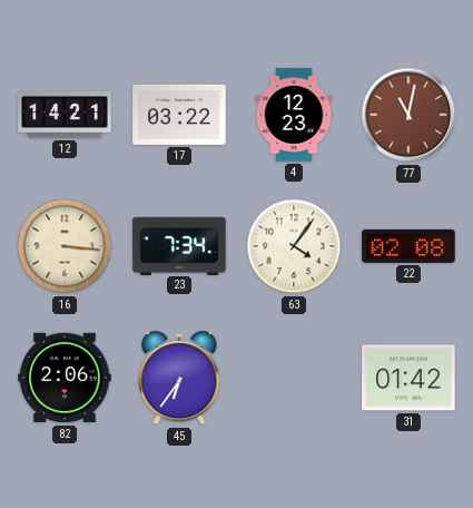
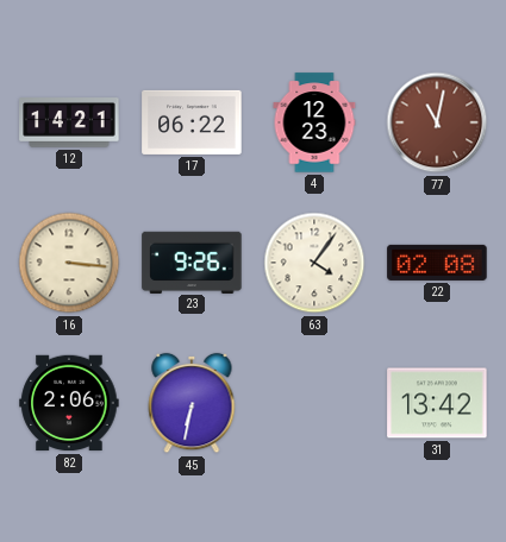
17: 03:22 -> 06:22
23: 7:34 -> 9:26
45: 6:36 -> 6:32
31: 01:42 -> 13:42
